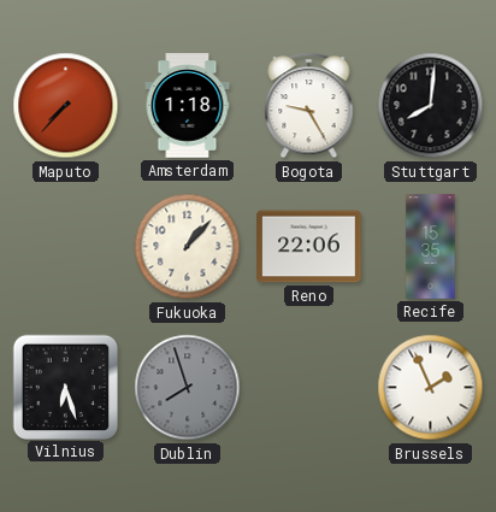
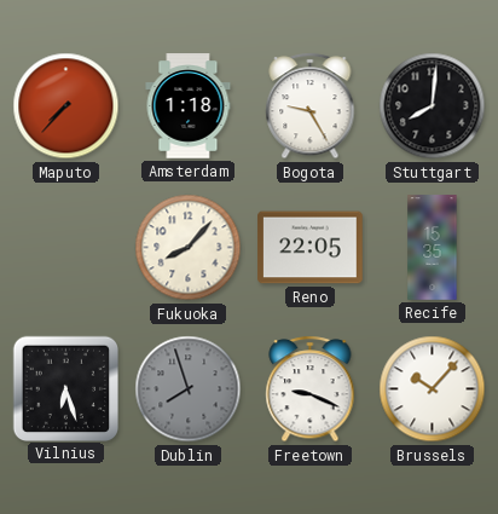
Fukuoka: 1:07 -> 8:07
Reno: 22:06 -> 22:05
Freetown: none -> 9:19
Brussels: 1:56 -> 10:07
